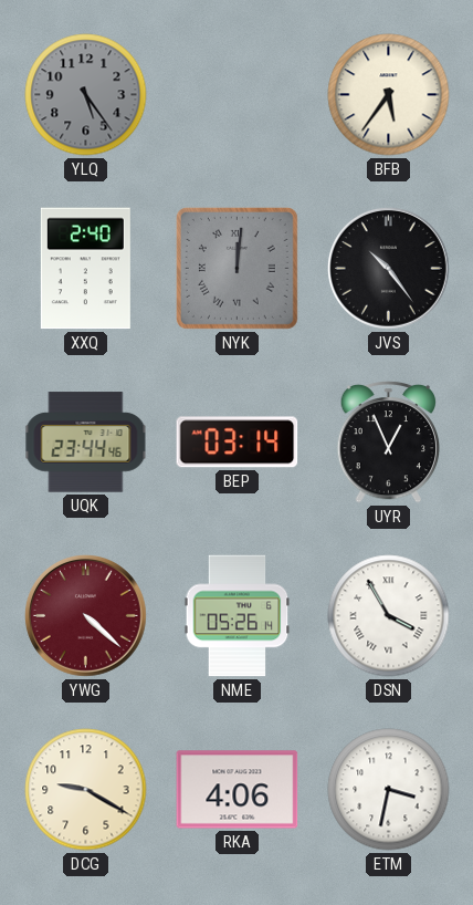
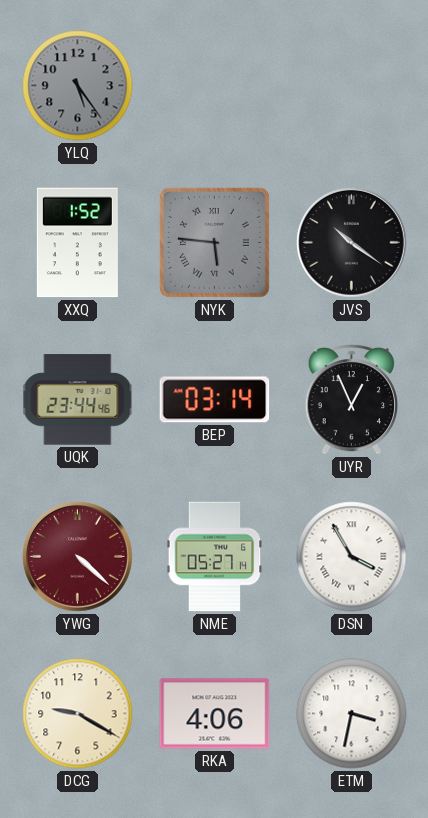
BFB: 5:36 -> none
XXQ: 2:40 -> 1:52
NYK: 12:01 -> 5:46
JVS: 10:24 -> 10:21
NME: 05:26 -> 05:27
